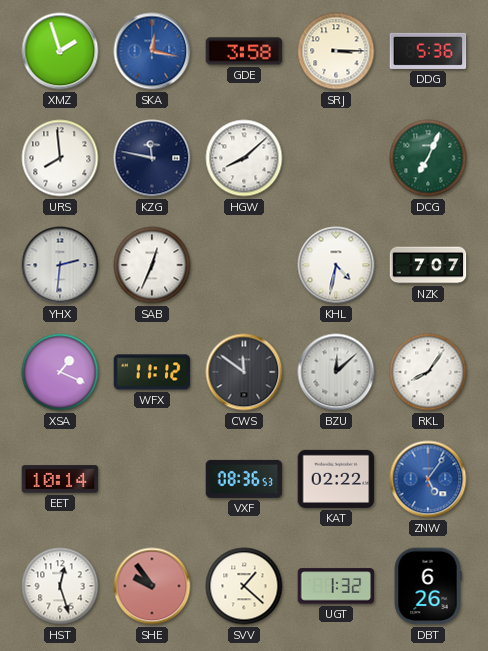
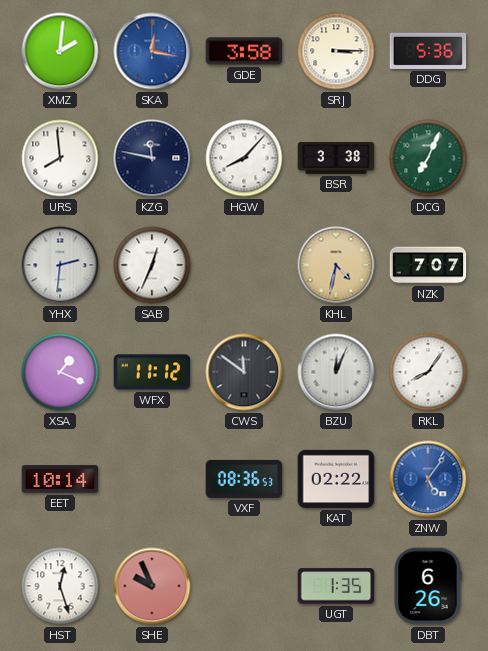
XMZ: 1:57 -> 2:01
HGW: 8:08 -> 8:07
BSR: none -> 3:38
KHL dial: white -> champagne
BZU: 12:08 -> 12:04
SHE: 9:54 -> 9:56
SVV: 1:22 -> none
UGT: 1:32 -> 1:35
